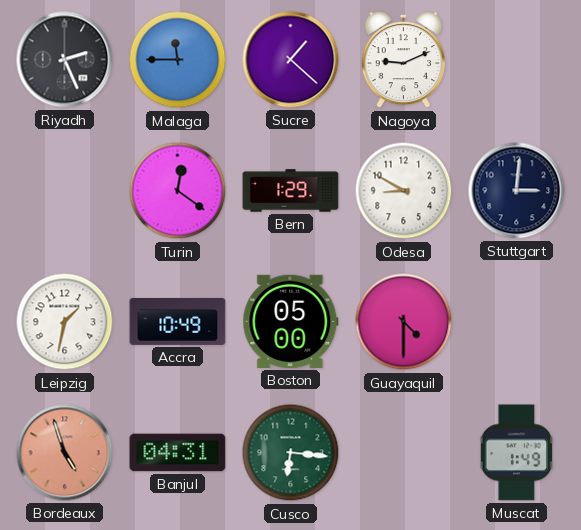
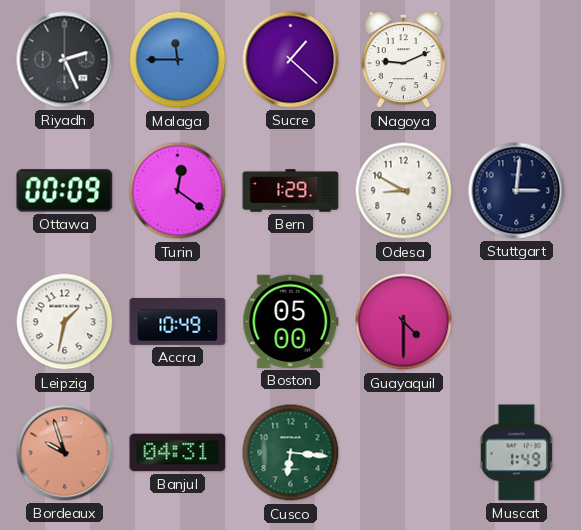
Ottawa: none -> 00:09
Bordeaux: 4:57 -> 9:57
